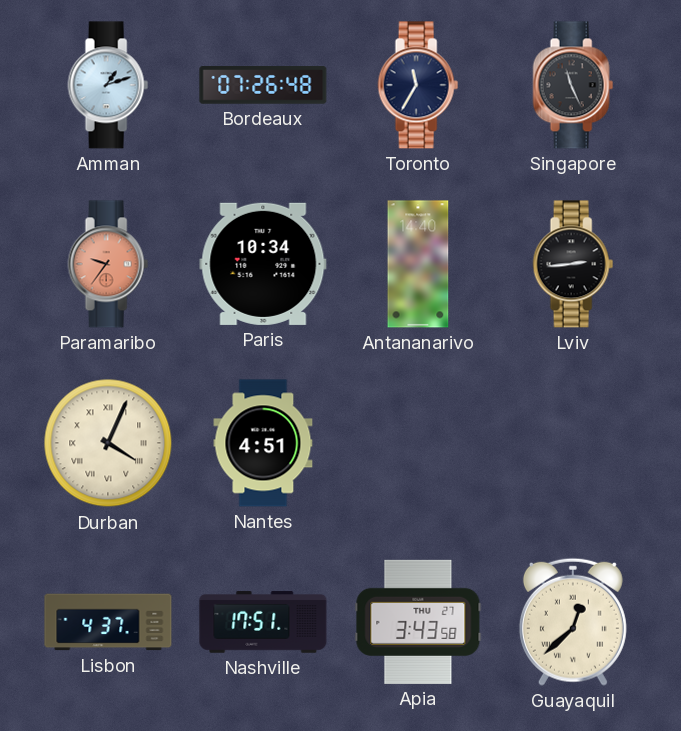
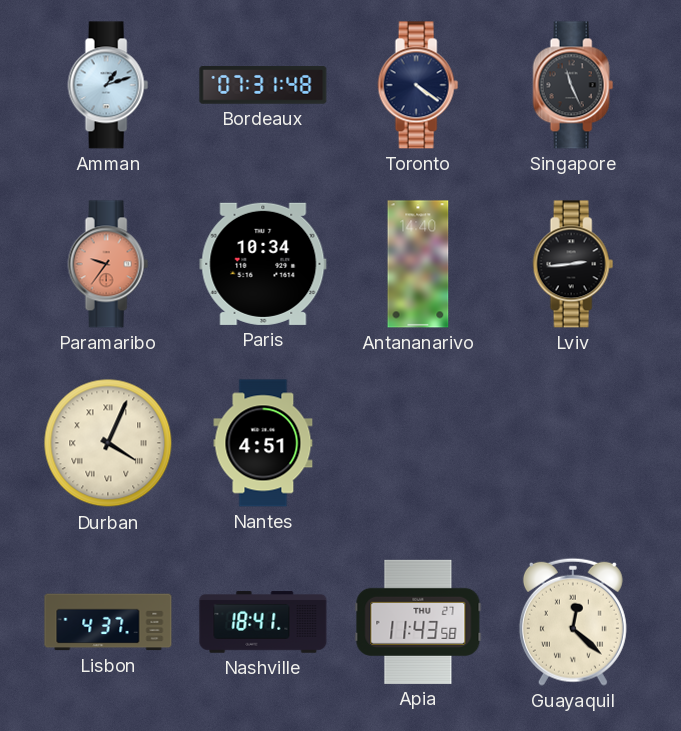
Bordeaux: 07:26 -> 07:31
Toronto: 11:35 -> 4:21
Nashville: 17:51 -> 18:41
Apia: 3:43 -> 11:43
Guayaquil: 12:38 -> 12:22
